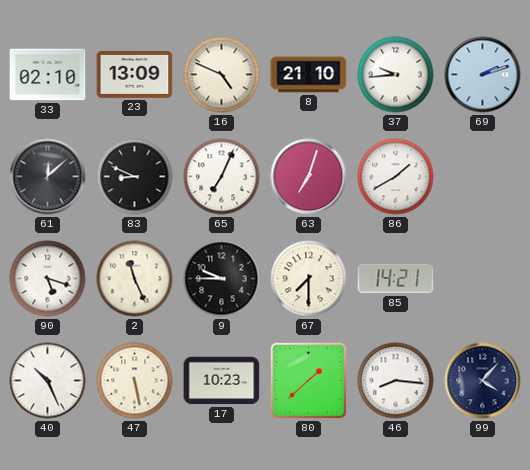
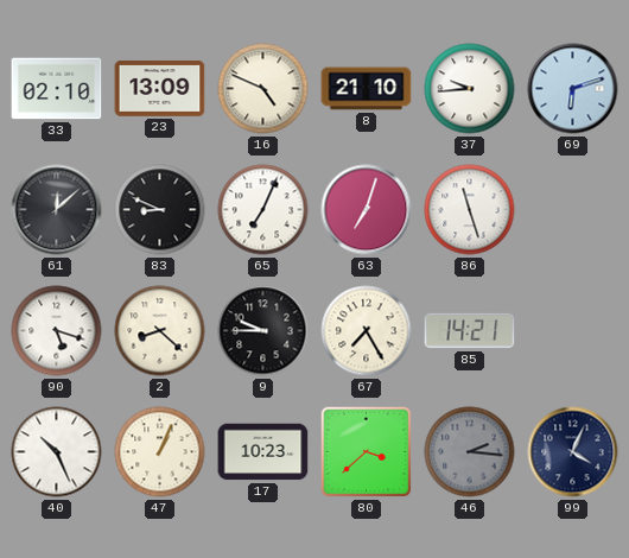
69: 2:12 -> 6:12
86: 1:40 -> 11:27
2: 11:26 -> 8:22
67: 7:30 -> 7:25
47: 5:28 -> 1:04
80: 1:38 -> 3:38
46: 8:16 -> 2:16
46 dial: white -> grey
99: 4:07 -> 4:04
